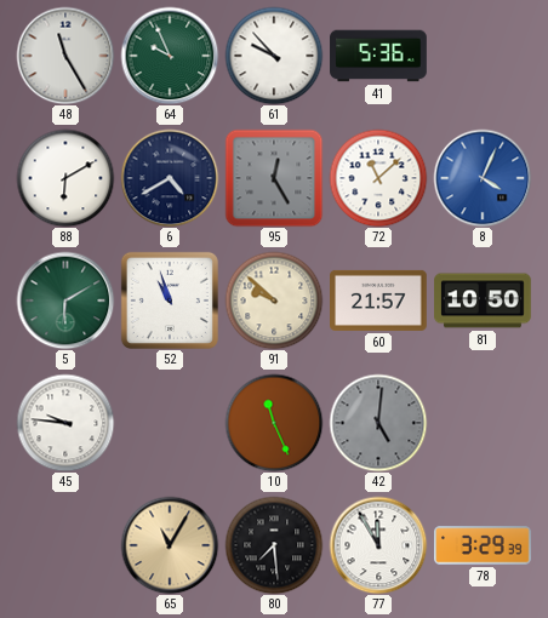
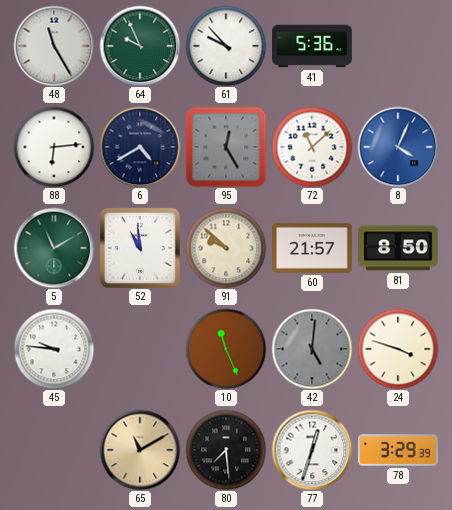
88: 6:10 -> 6:14
5: 6:10 -> 11:10
52: 10:57 -> 10:59
81: 10:50 -> 8:50
24: none -> 3:48
65: 11:05 -> 11:10
77: 11:55 -> 12:33
